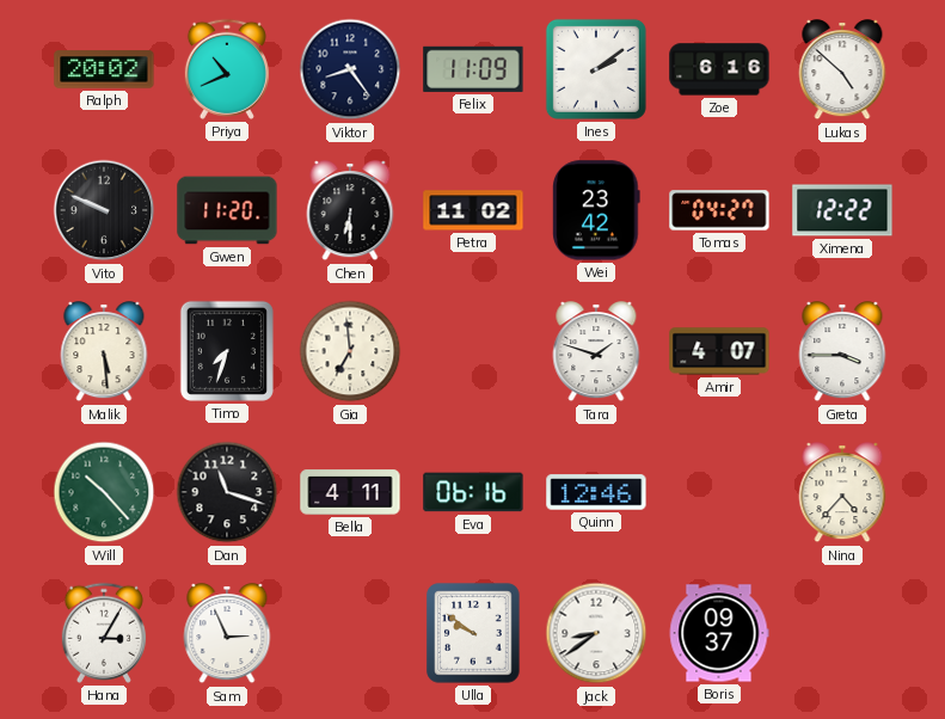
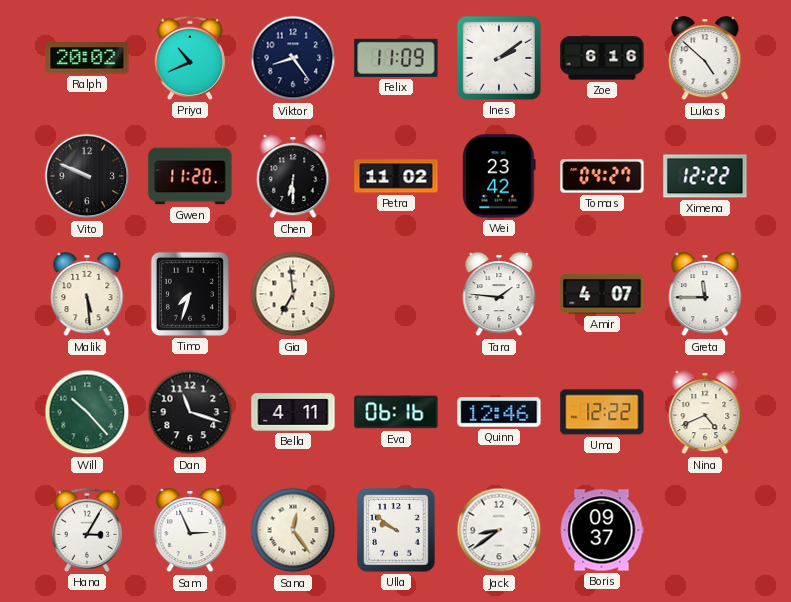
Tara: 1:48 -> 1:46
Greta: 3:45 -> 11:45
Uma: none -> 12:22
Nina: 4:37 -> 4:41
Sana: none -> 12:24
